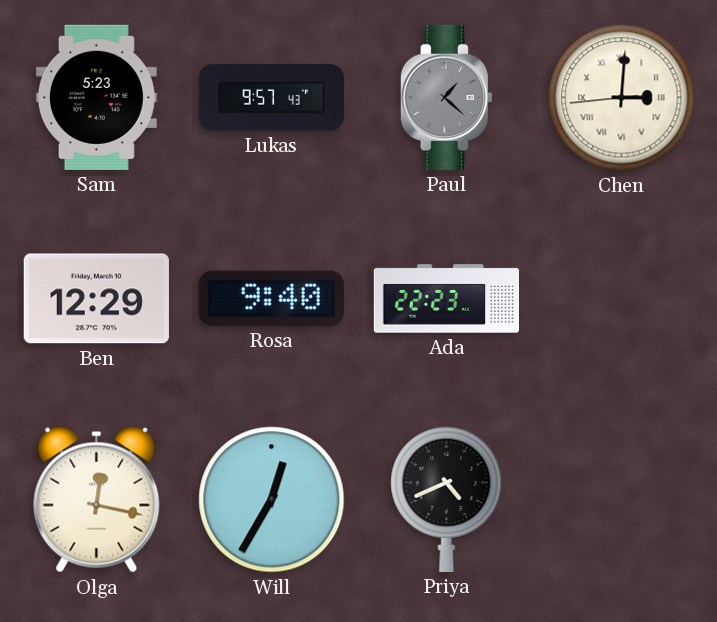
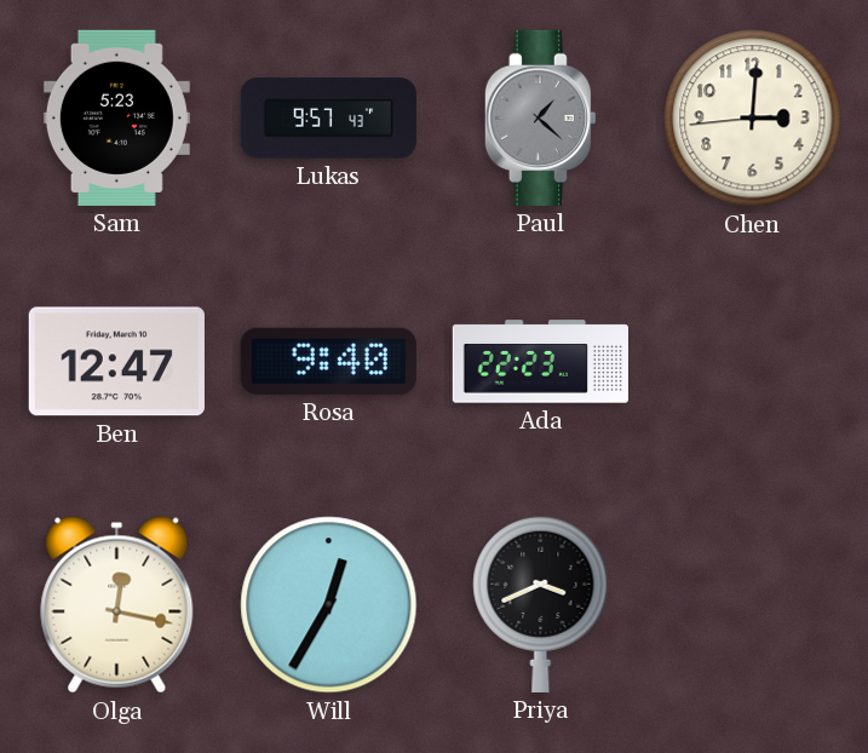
Chen numerals: Roman -> Arabic
Ben: 12:29 -> 12:47
Priya: 4:41 -> 3:41
